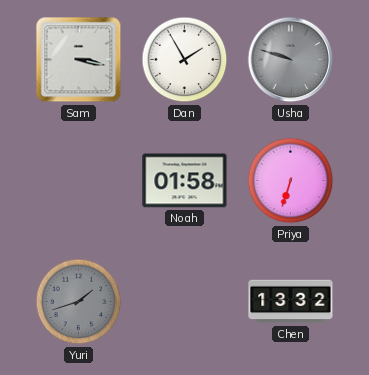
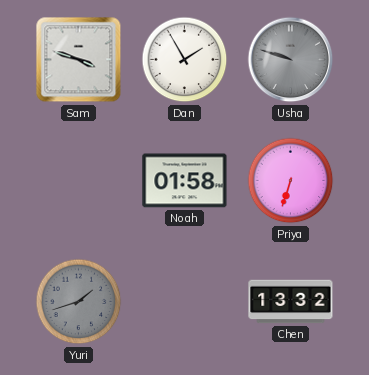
Sam: 3:17 -> 3:48
